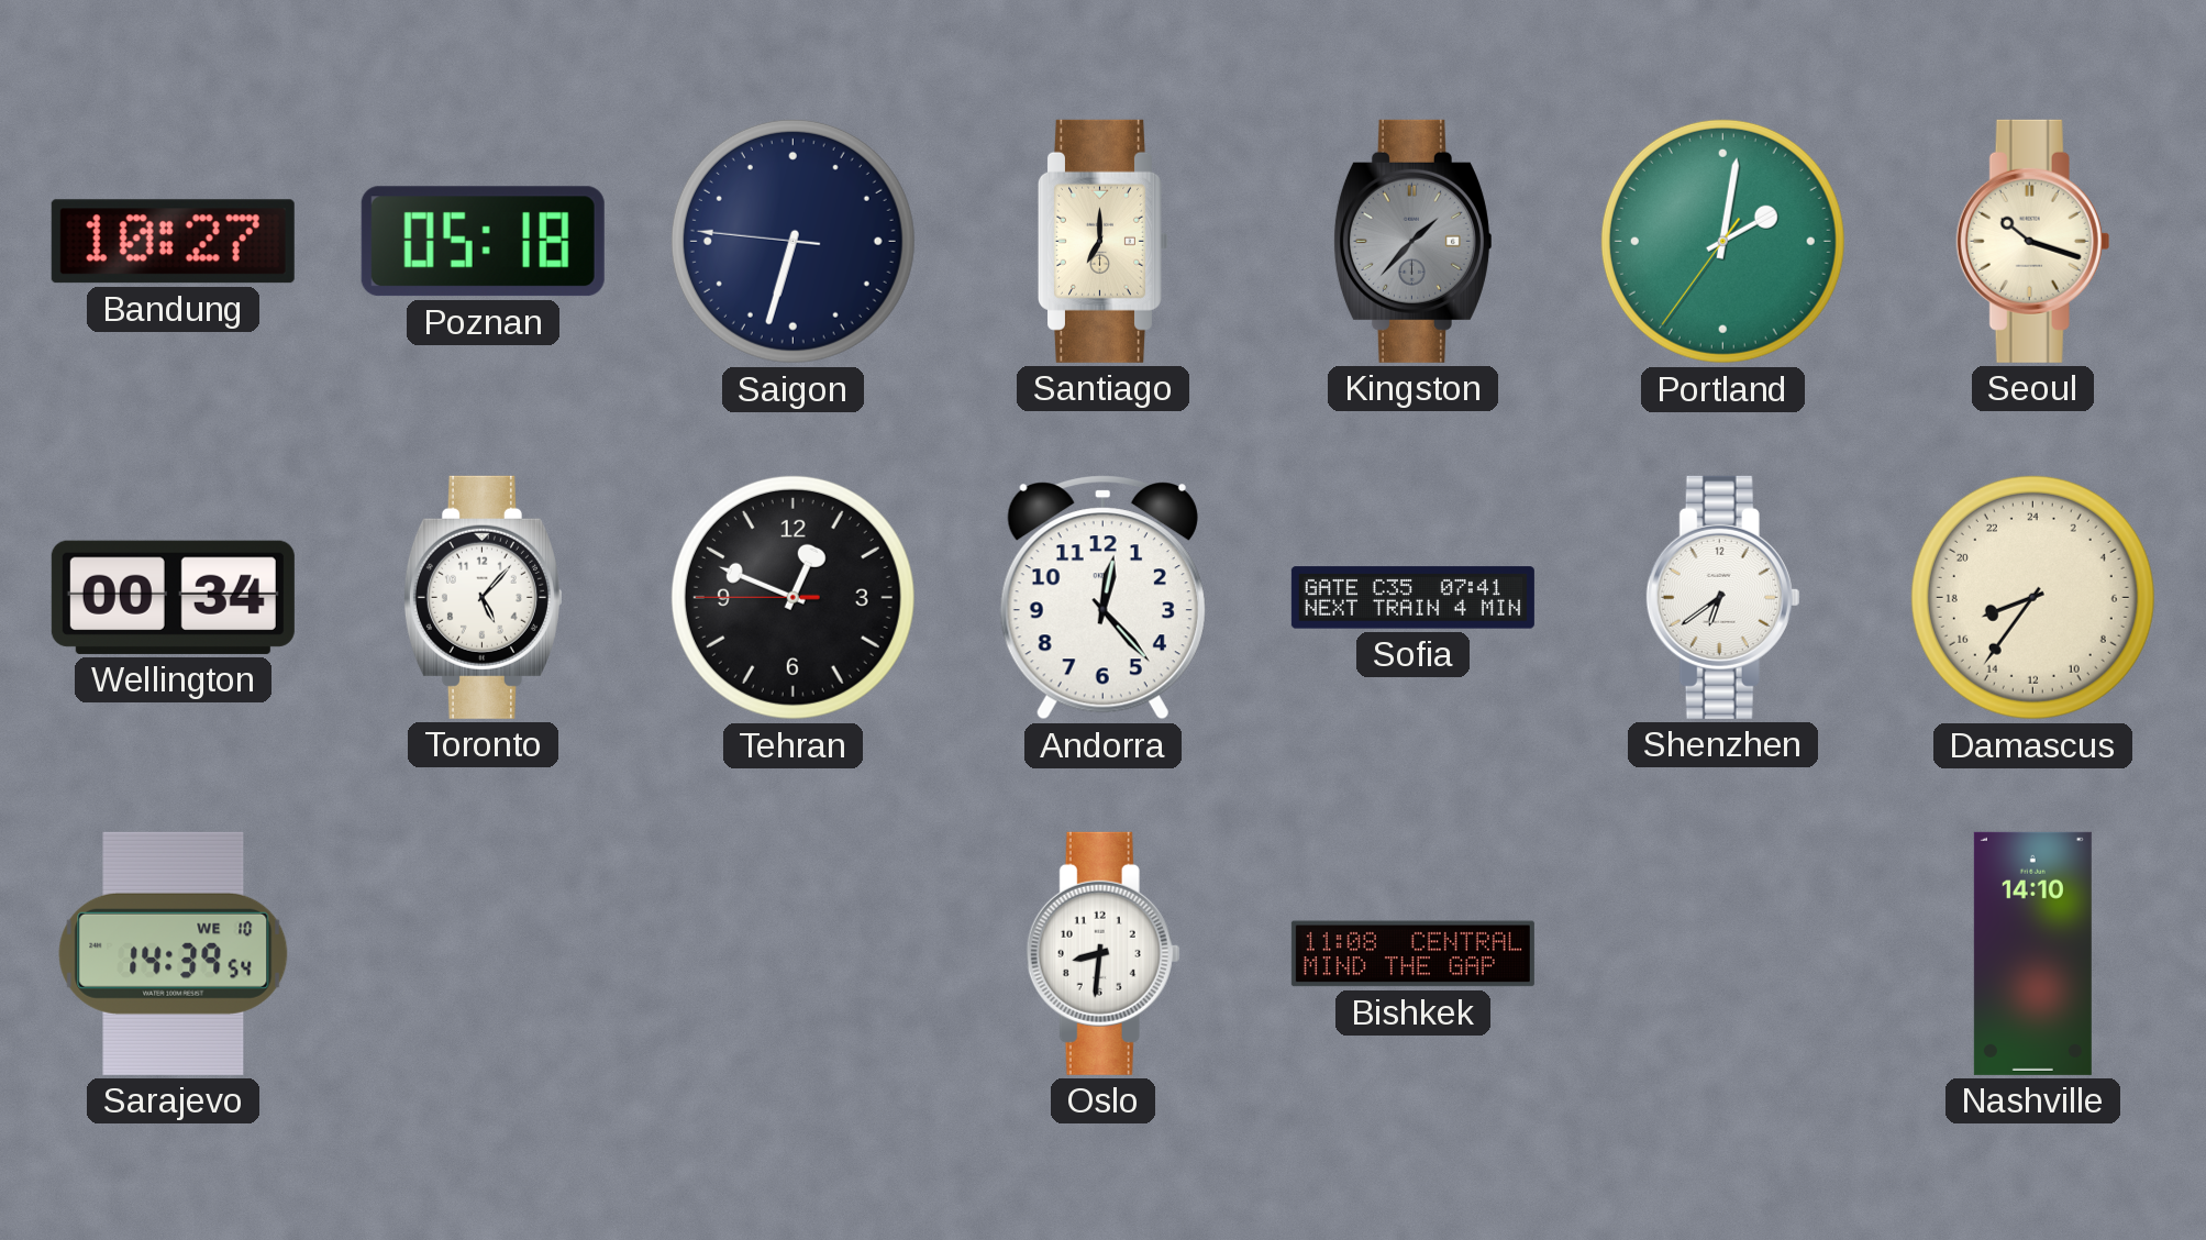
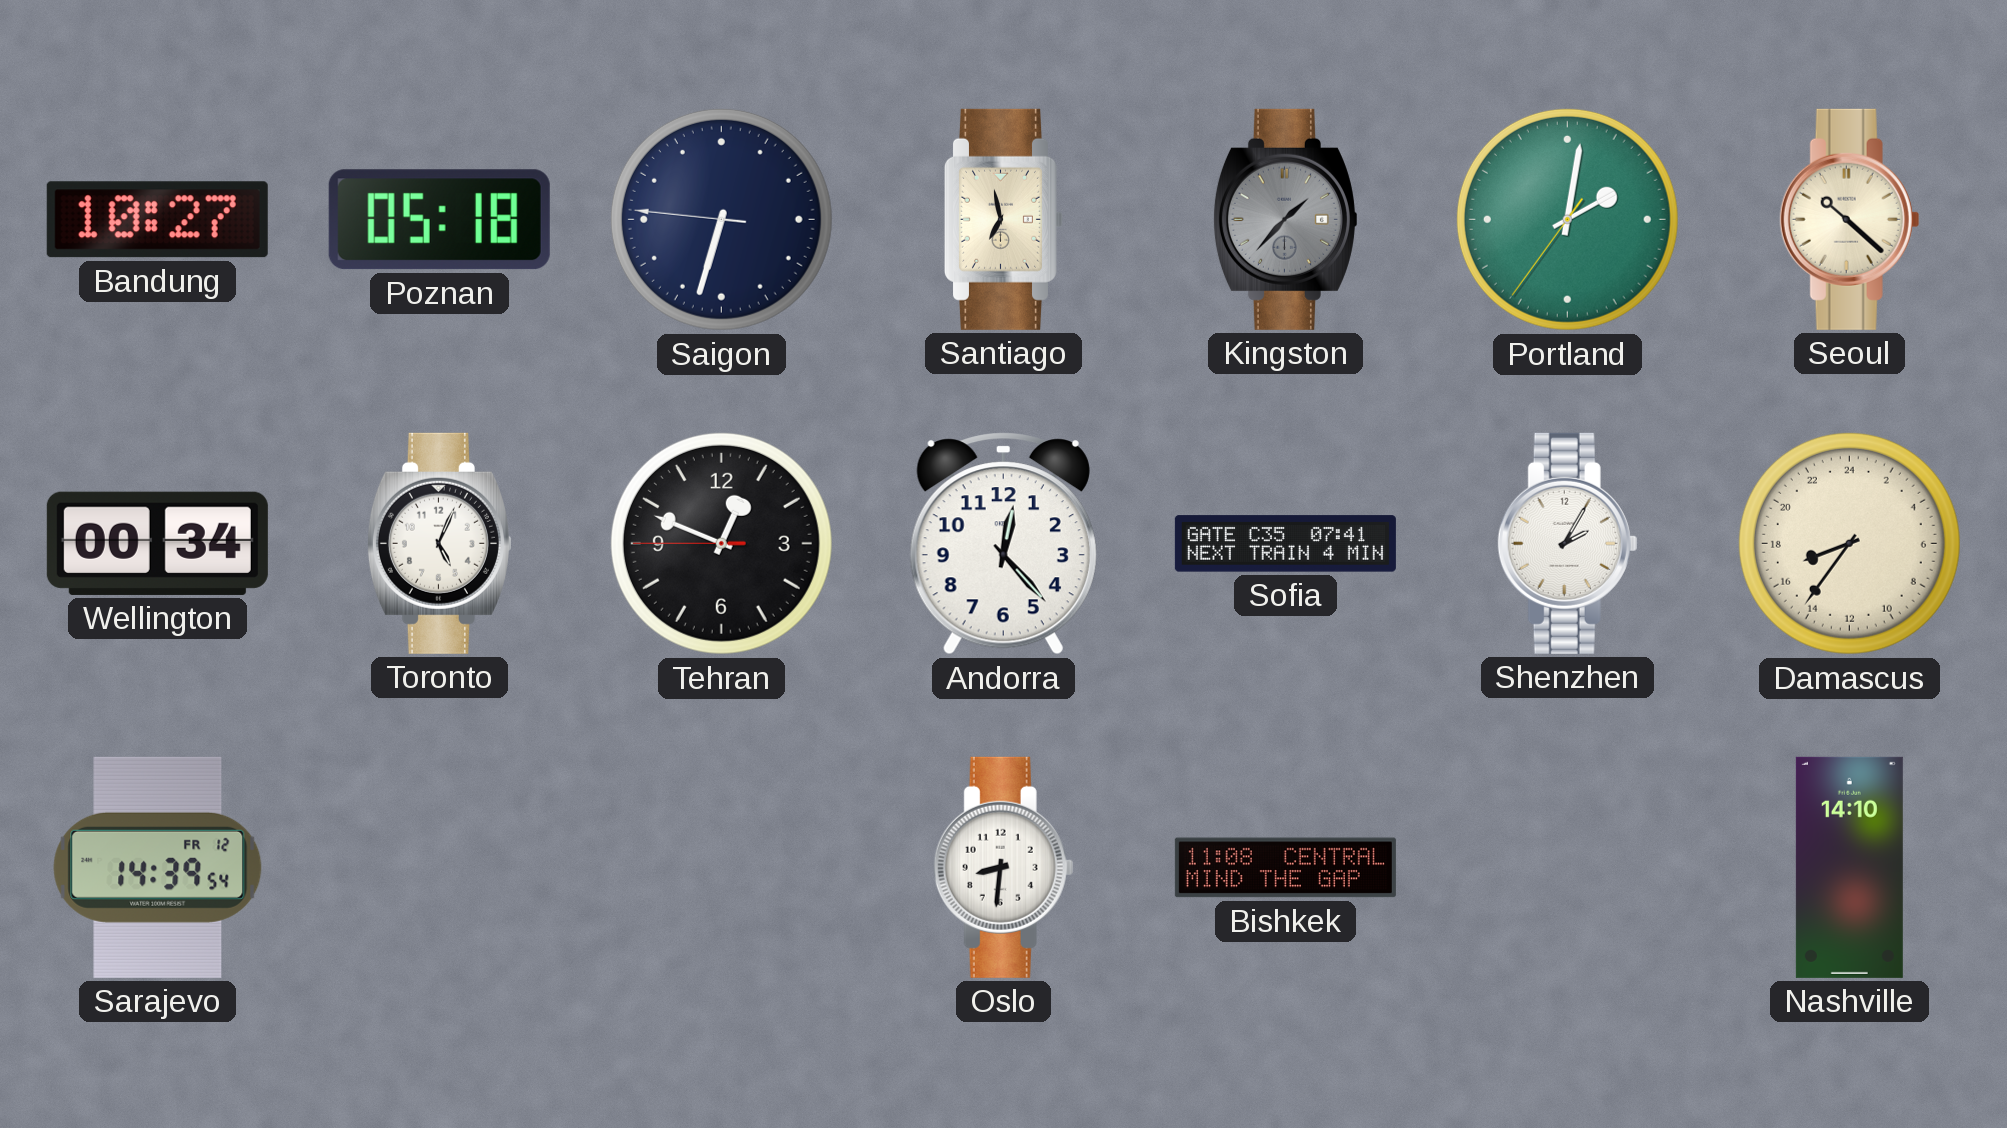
Santiago: 7:00 -> 6:58
Seoul: 10:18 -> 10:22
Toronto: 5:07 -> 5:04
Shenzhen: 6:39 -> 2:05
Sarajevo date: WE 10 -> FR 12
